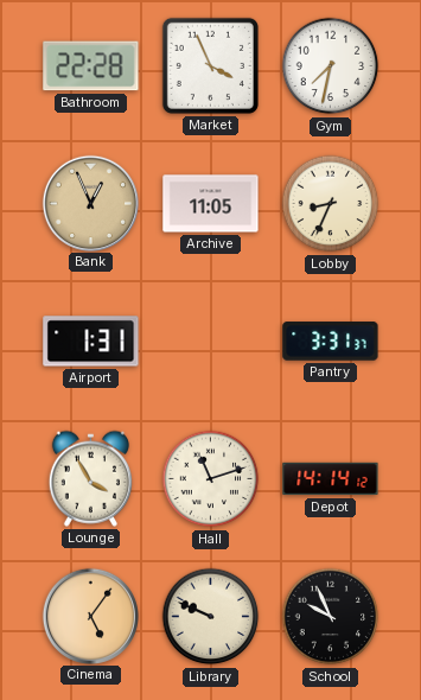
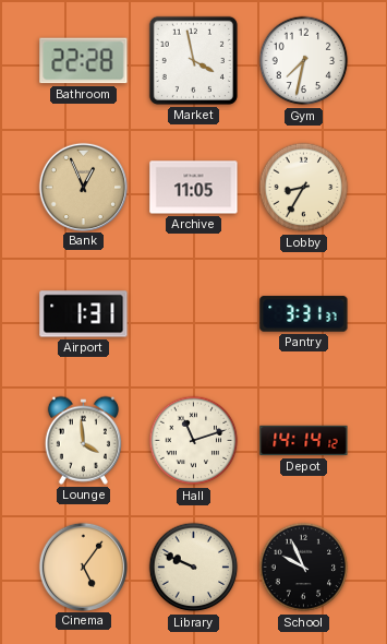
Market: 3:56 -> 3:58
Lobby: 8:34 -> 8:35
Lounge: 3:55 -> 3:59
